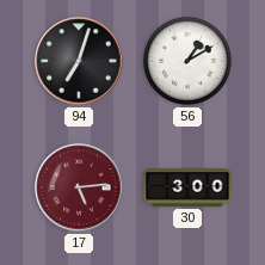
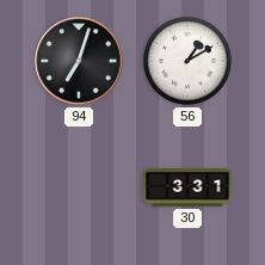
17: 5:14 -> none
30: 3:00 -> 3:31
